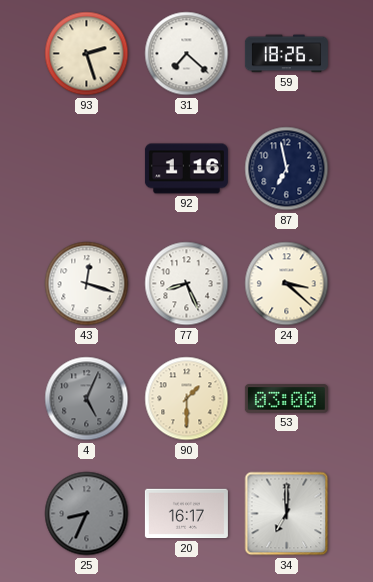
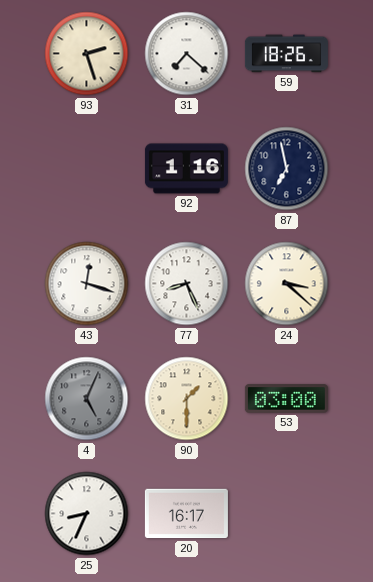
25 dial: grey -> white
34: 7:00 -> none
